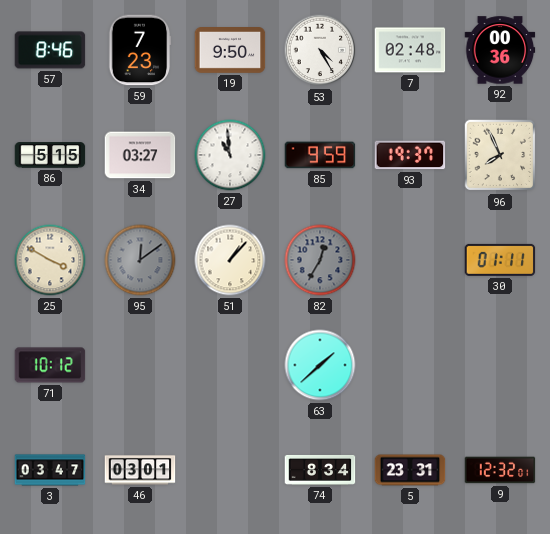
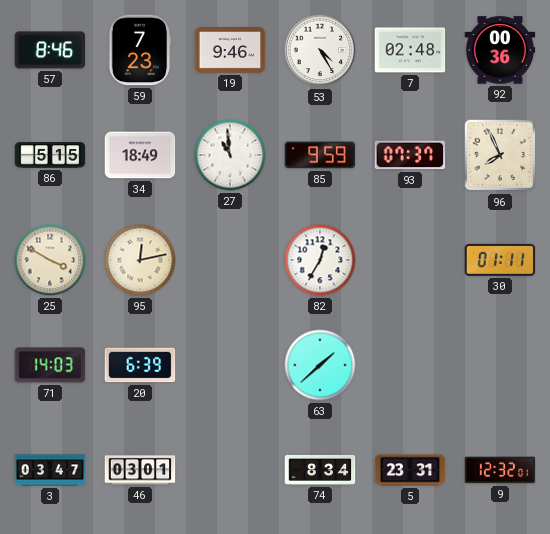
19: 9:50 -> 9:46
34: 03:27 -> 18:49
93: 19:37 -> 07:37
95: 12:09 -> 12:13
95 dial: grey -> cream
51: 1:07 -> none
82 dial: grey -> white
71: 10:12 -> 14:03
20: none -> 6:39
